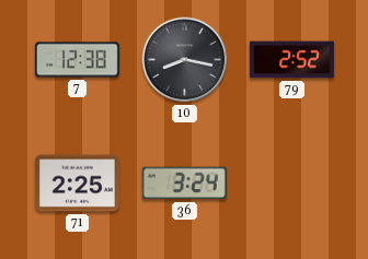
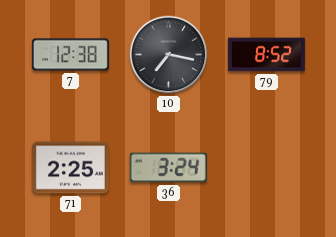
10: 8:17 -> 7:17
79: 2:52 -> 8:52
